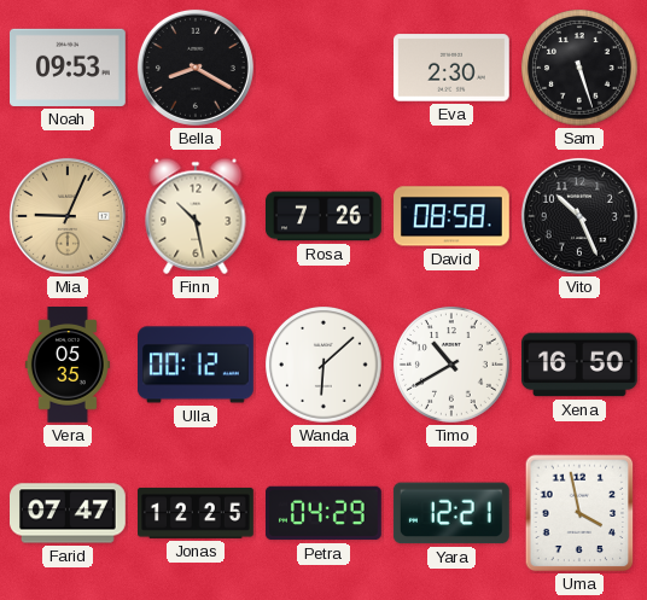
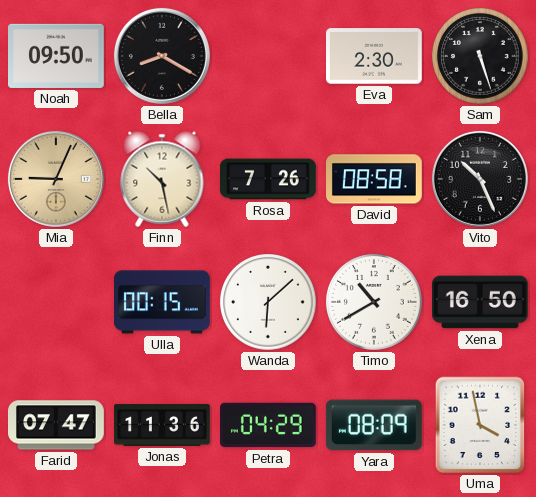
Noah: 09:53 -> 09:50
Vera: 05:35 -> none
Ulla: 00:12 -> 00:15
Jonas: 12:25 -> 11:36
Yara: 12:21 -> 08:09
